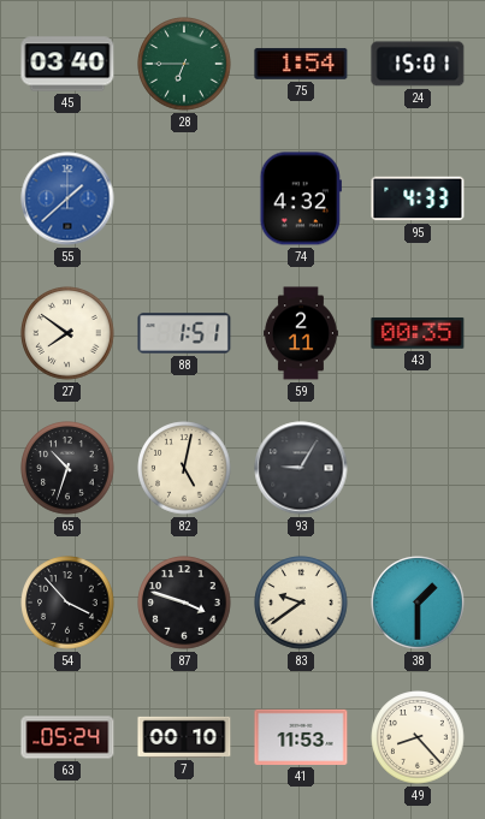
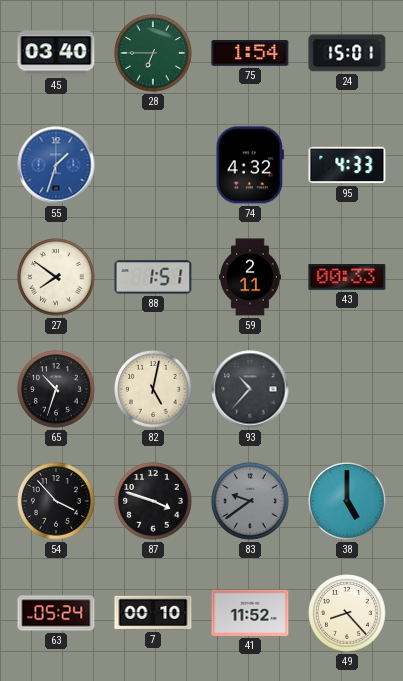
55: 1:38 -> 1:33
43: 00:35 -> 00:33
93: 9:05 -> 10:37
83 dial: cream -> grey
38: 1:30 -> 5:00
41: 11:53 -> 11:52
